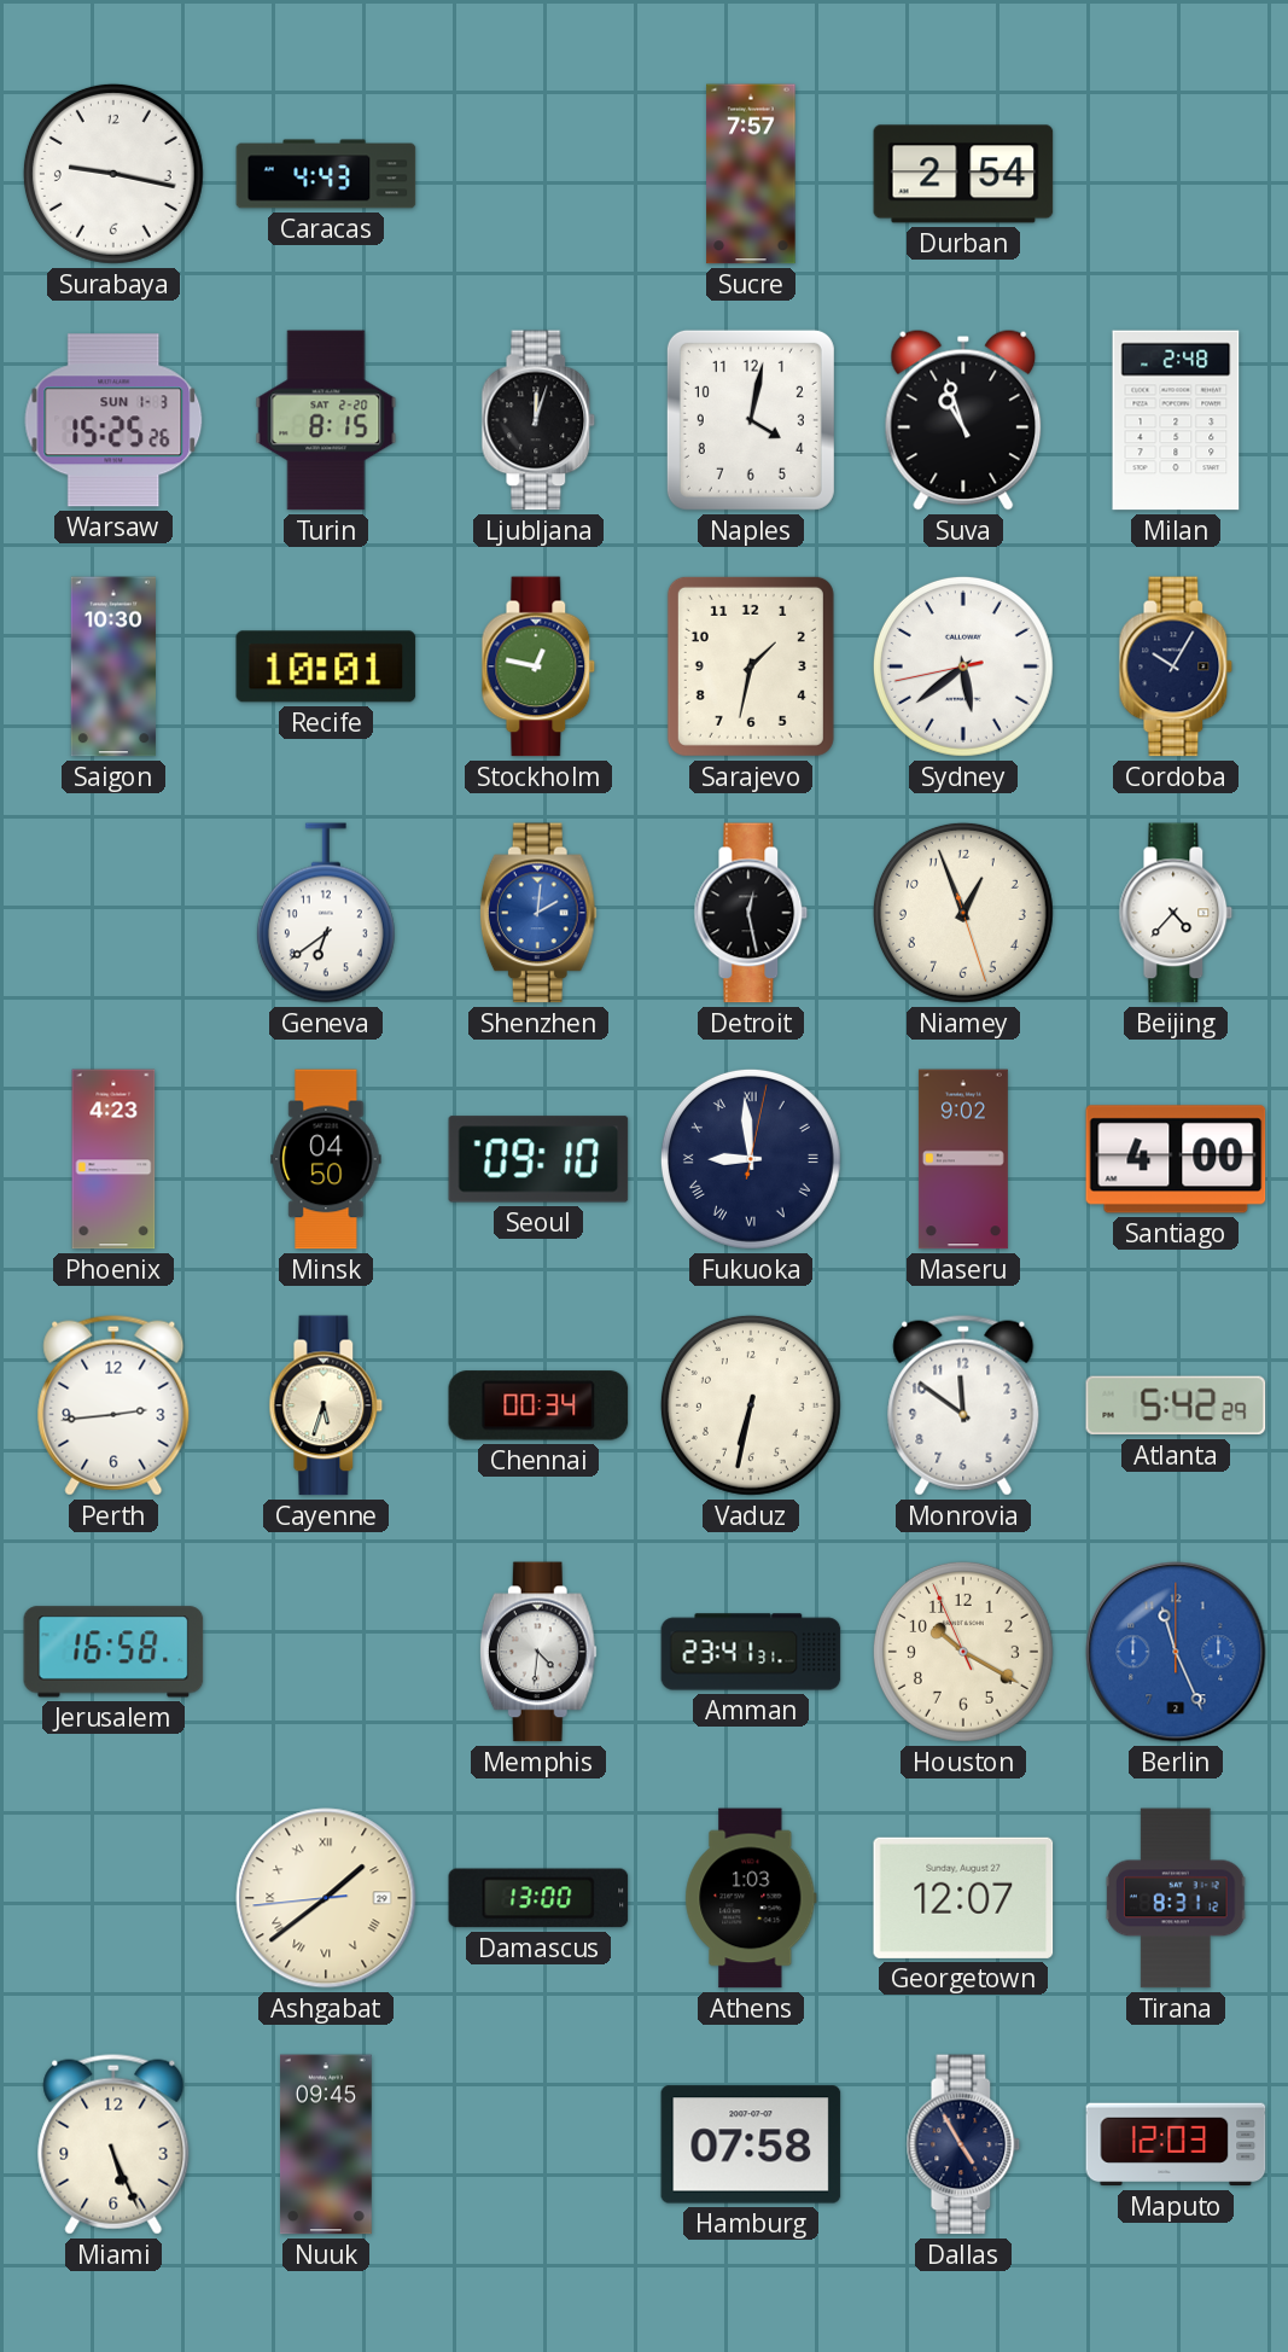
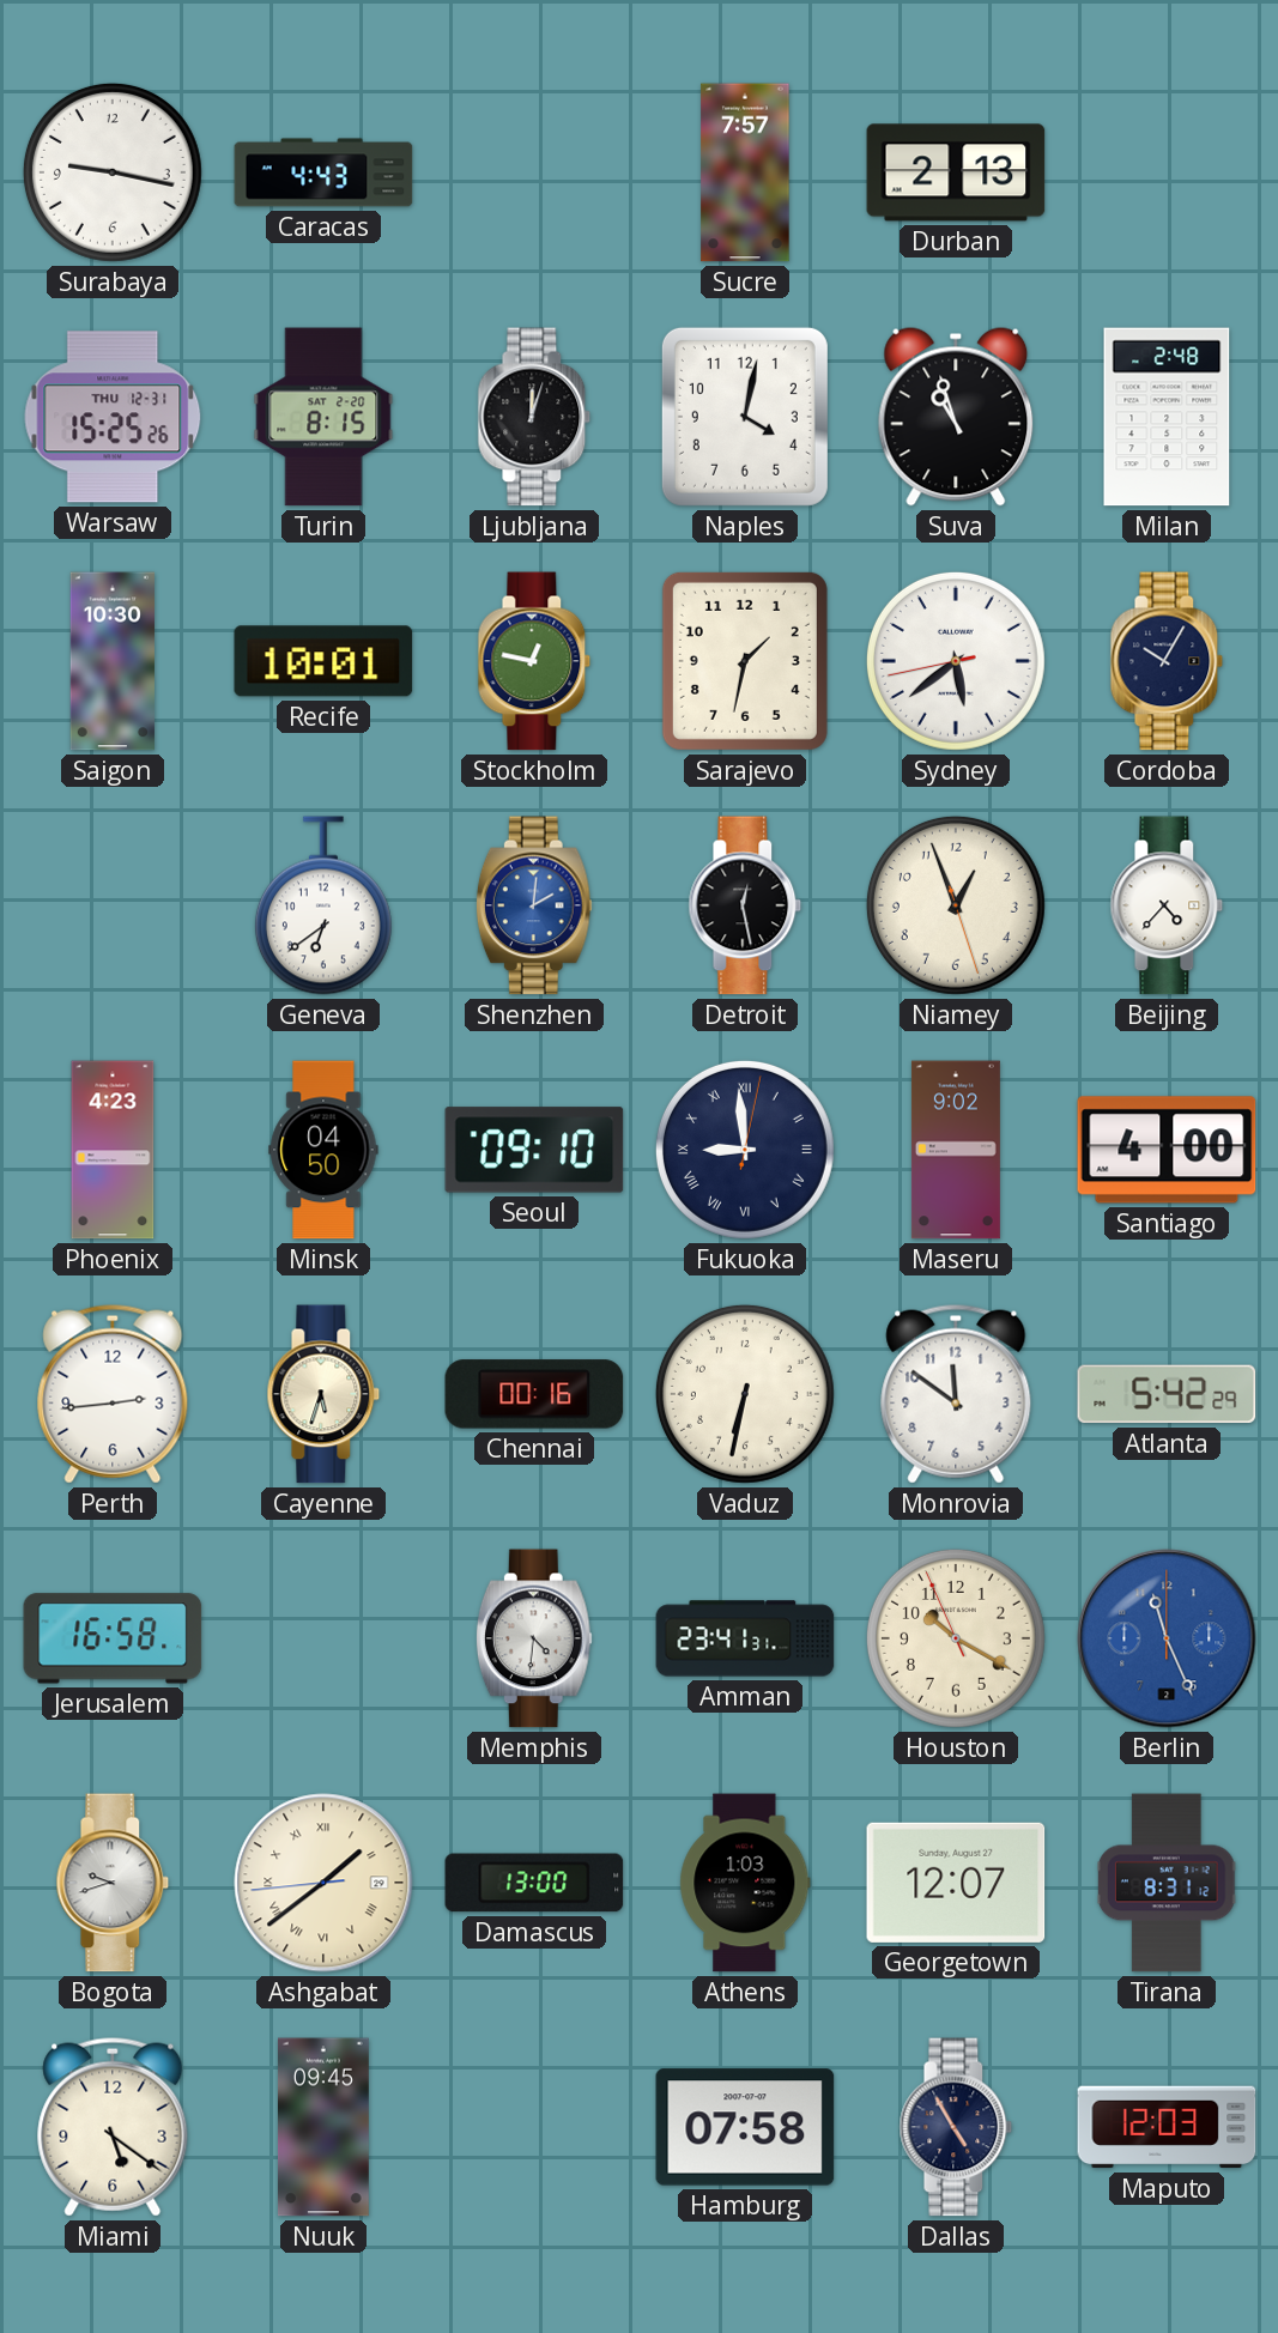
Durban: 2:54 -> 2:13
Warsaw date: SUN 1-3 -> THU 12-31
Chennai: 00:34 -> 00:16
Bogota: none -> 9:42
Miami: 5:26 -> 5:21
